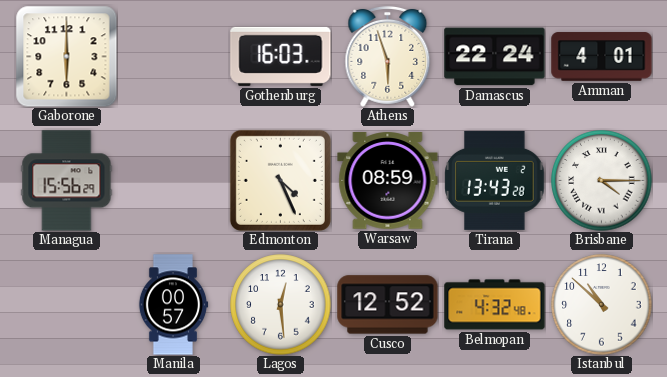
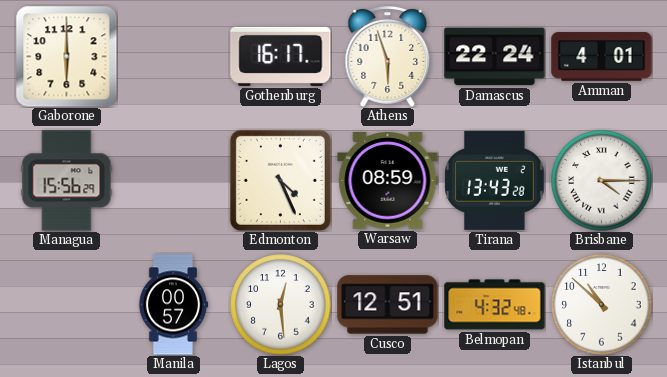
Gothenburg: 16:03 -> 16:17
Cusco: 12:52 -> 12:51
